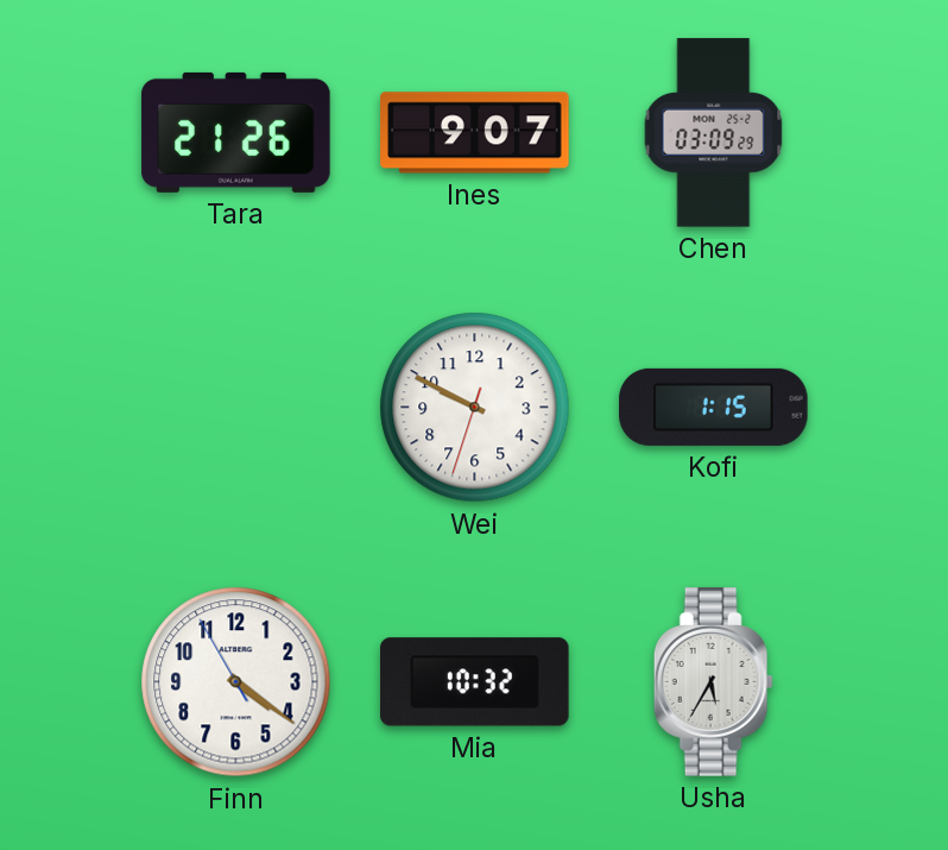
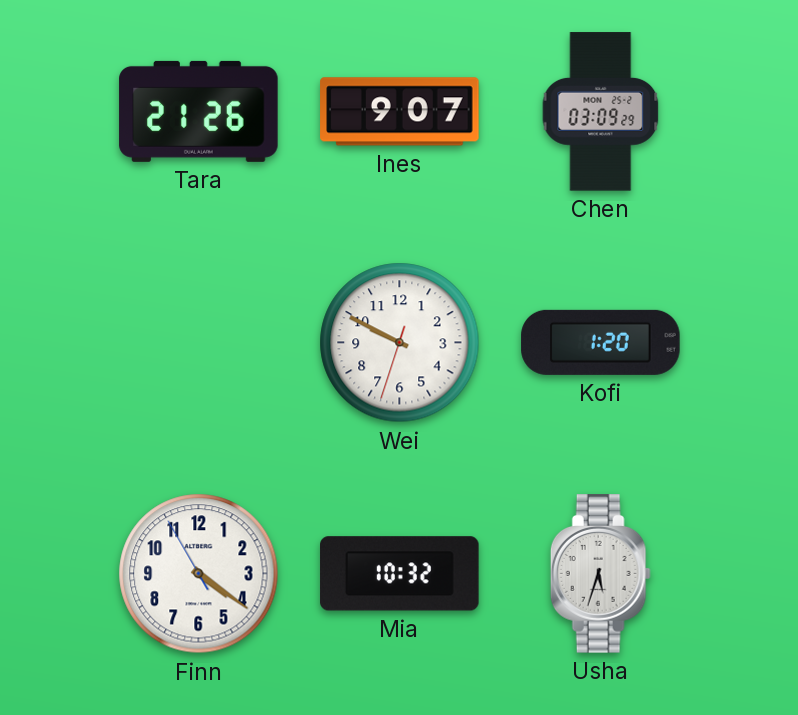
Kofi: 1:15 -> 1:20
Usha: 5:35 -> 5:33
